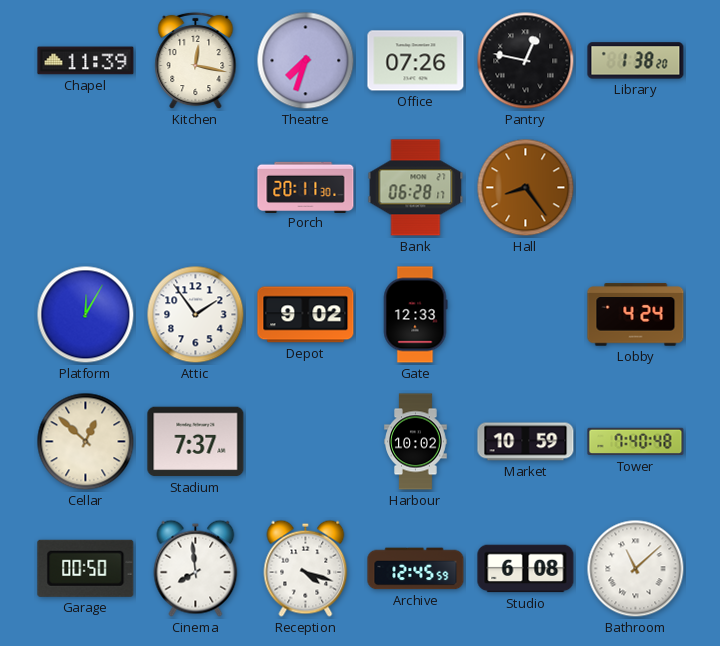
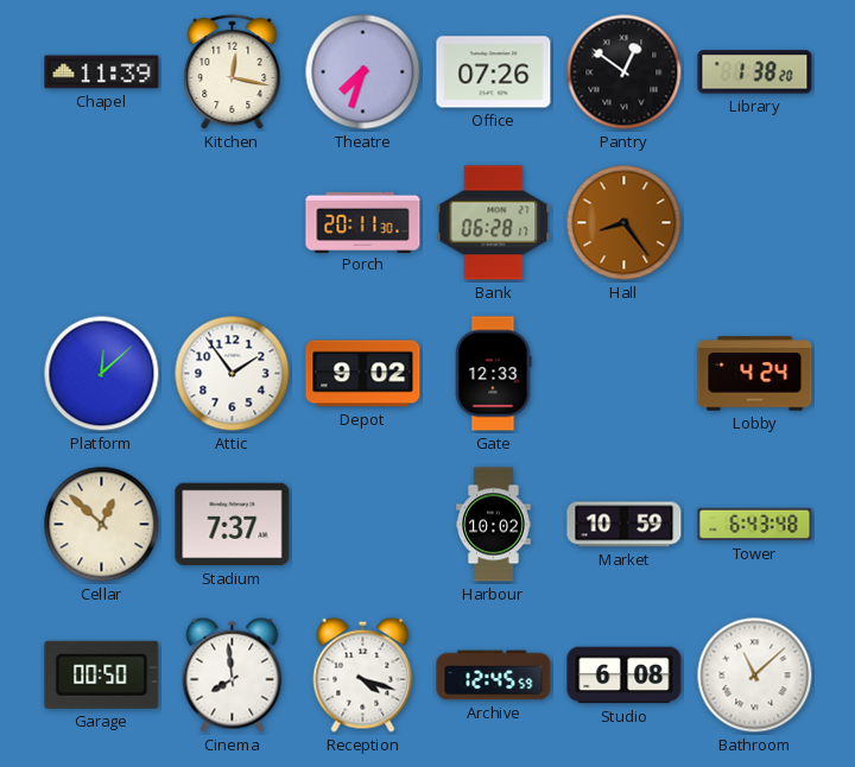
Pantry: 12:47 -> 12:51
Platform: 12:05 -> 12:08
Tower: 7:40 -> 6:43
